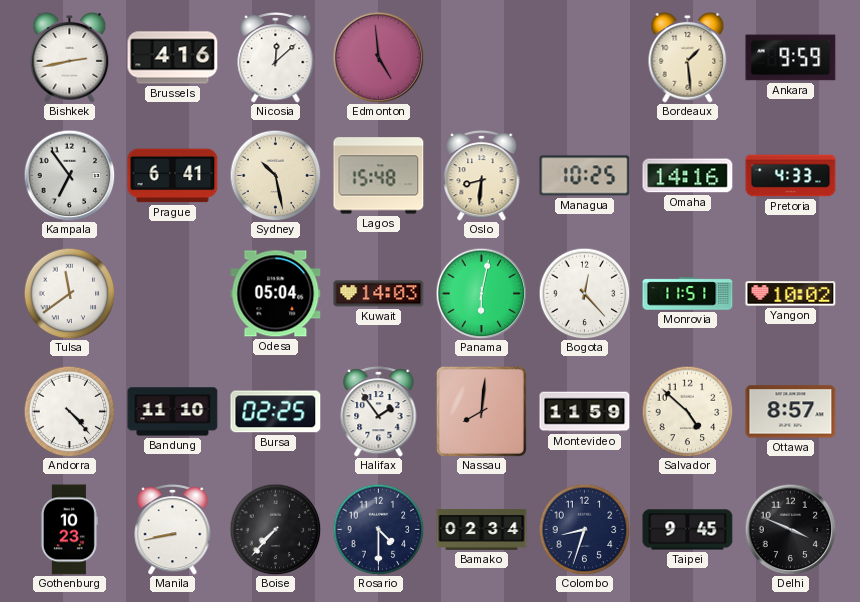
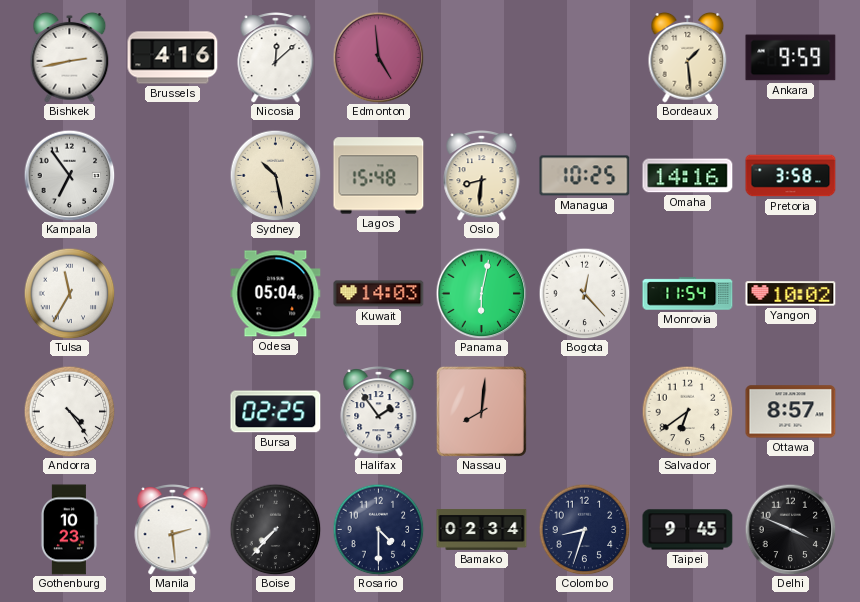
Prague: 6:41 -> none
Pretoria: 4:33 -> 3:58
Tulsa: 11:39 -> 11:35
Monrovia: 11:51 -> 11:54
Andorra: 4:23 -> 4:24
Bandung: 11:10 -> none
Montevideo: 11:59 -> none
Salvador: 4:52 -> 6:39
Manila: 8:43 -> 2:29
